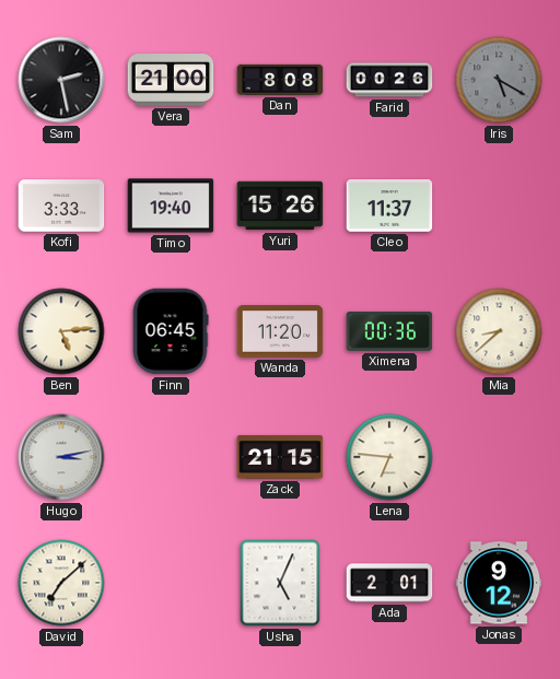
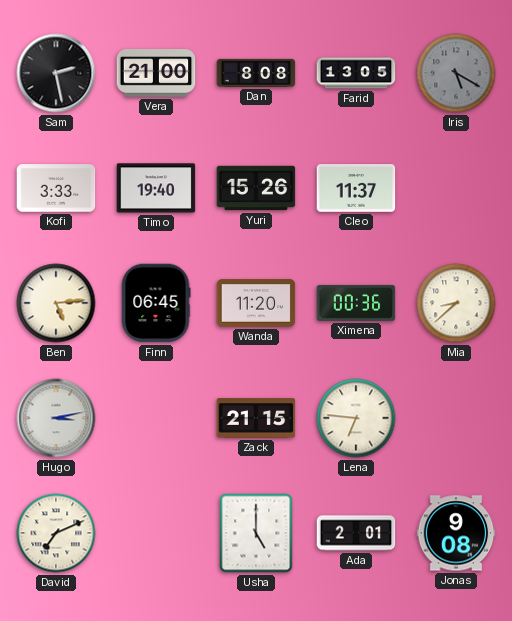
Farid: 00:26 -> 13:05
David: 7:08 -> 7:11
Usha: 5:04 -> 5:00
Jonas: 9:12 -> 9:08
